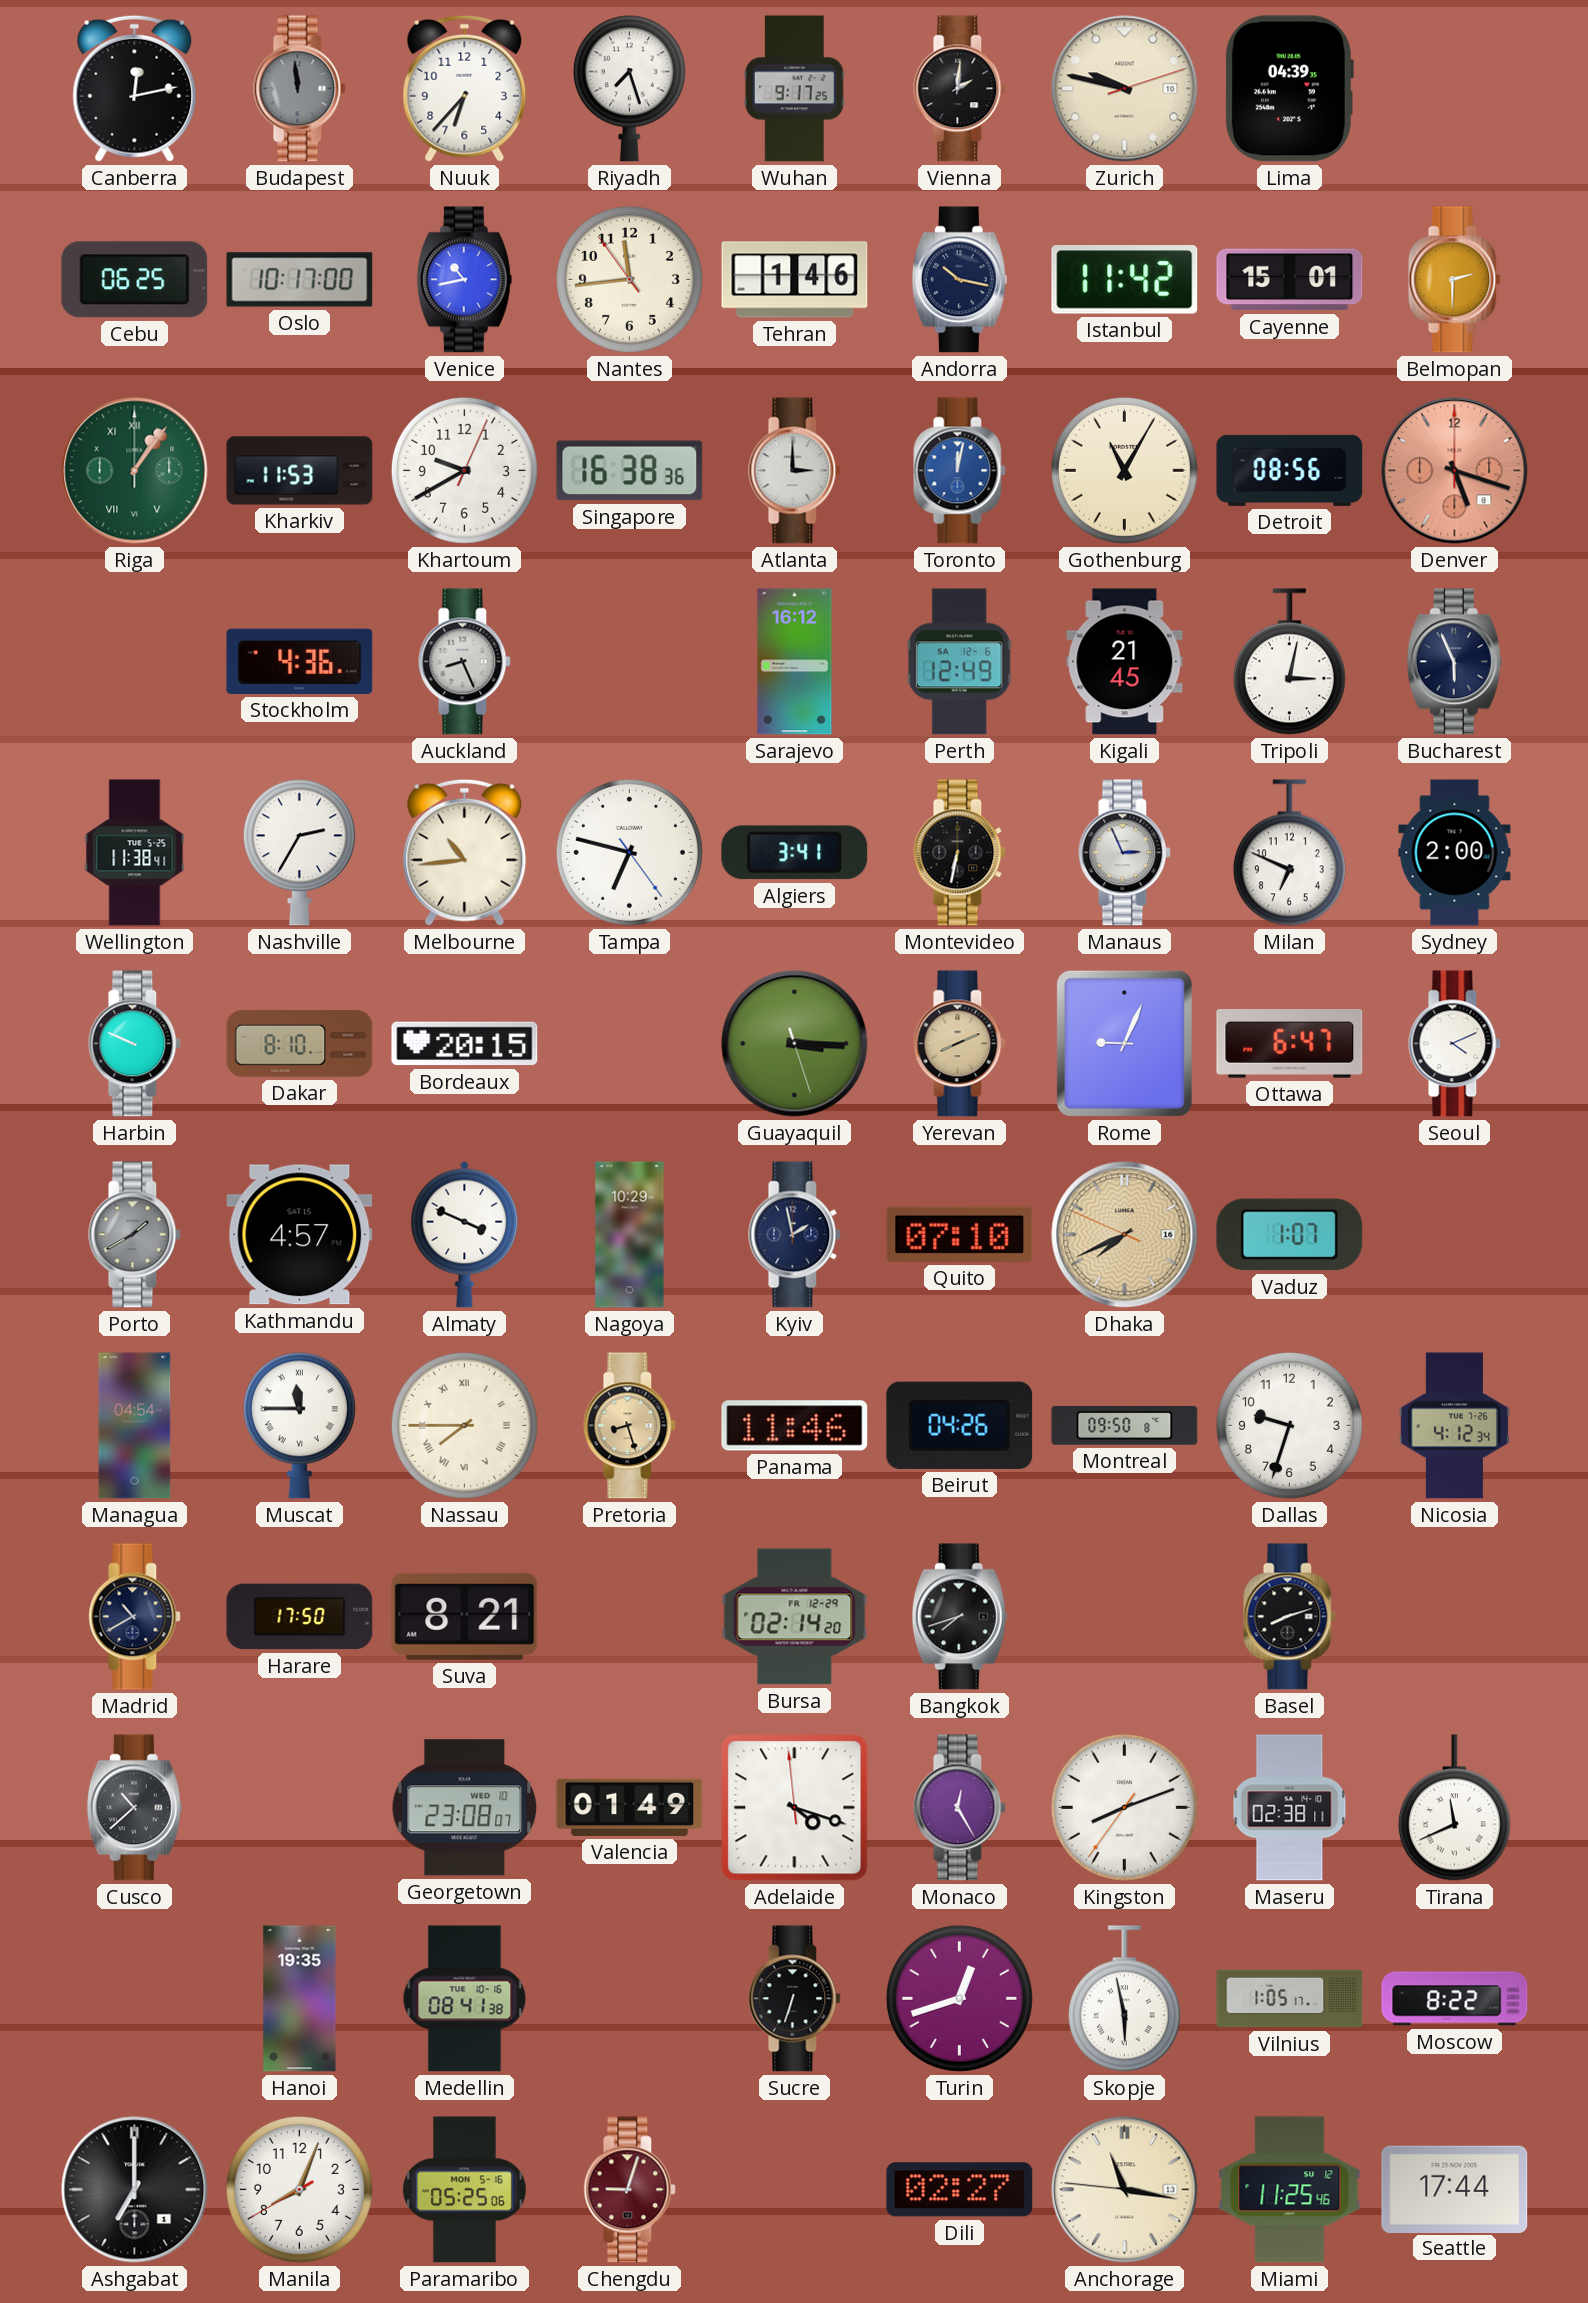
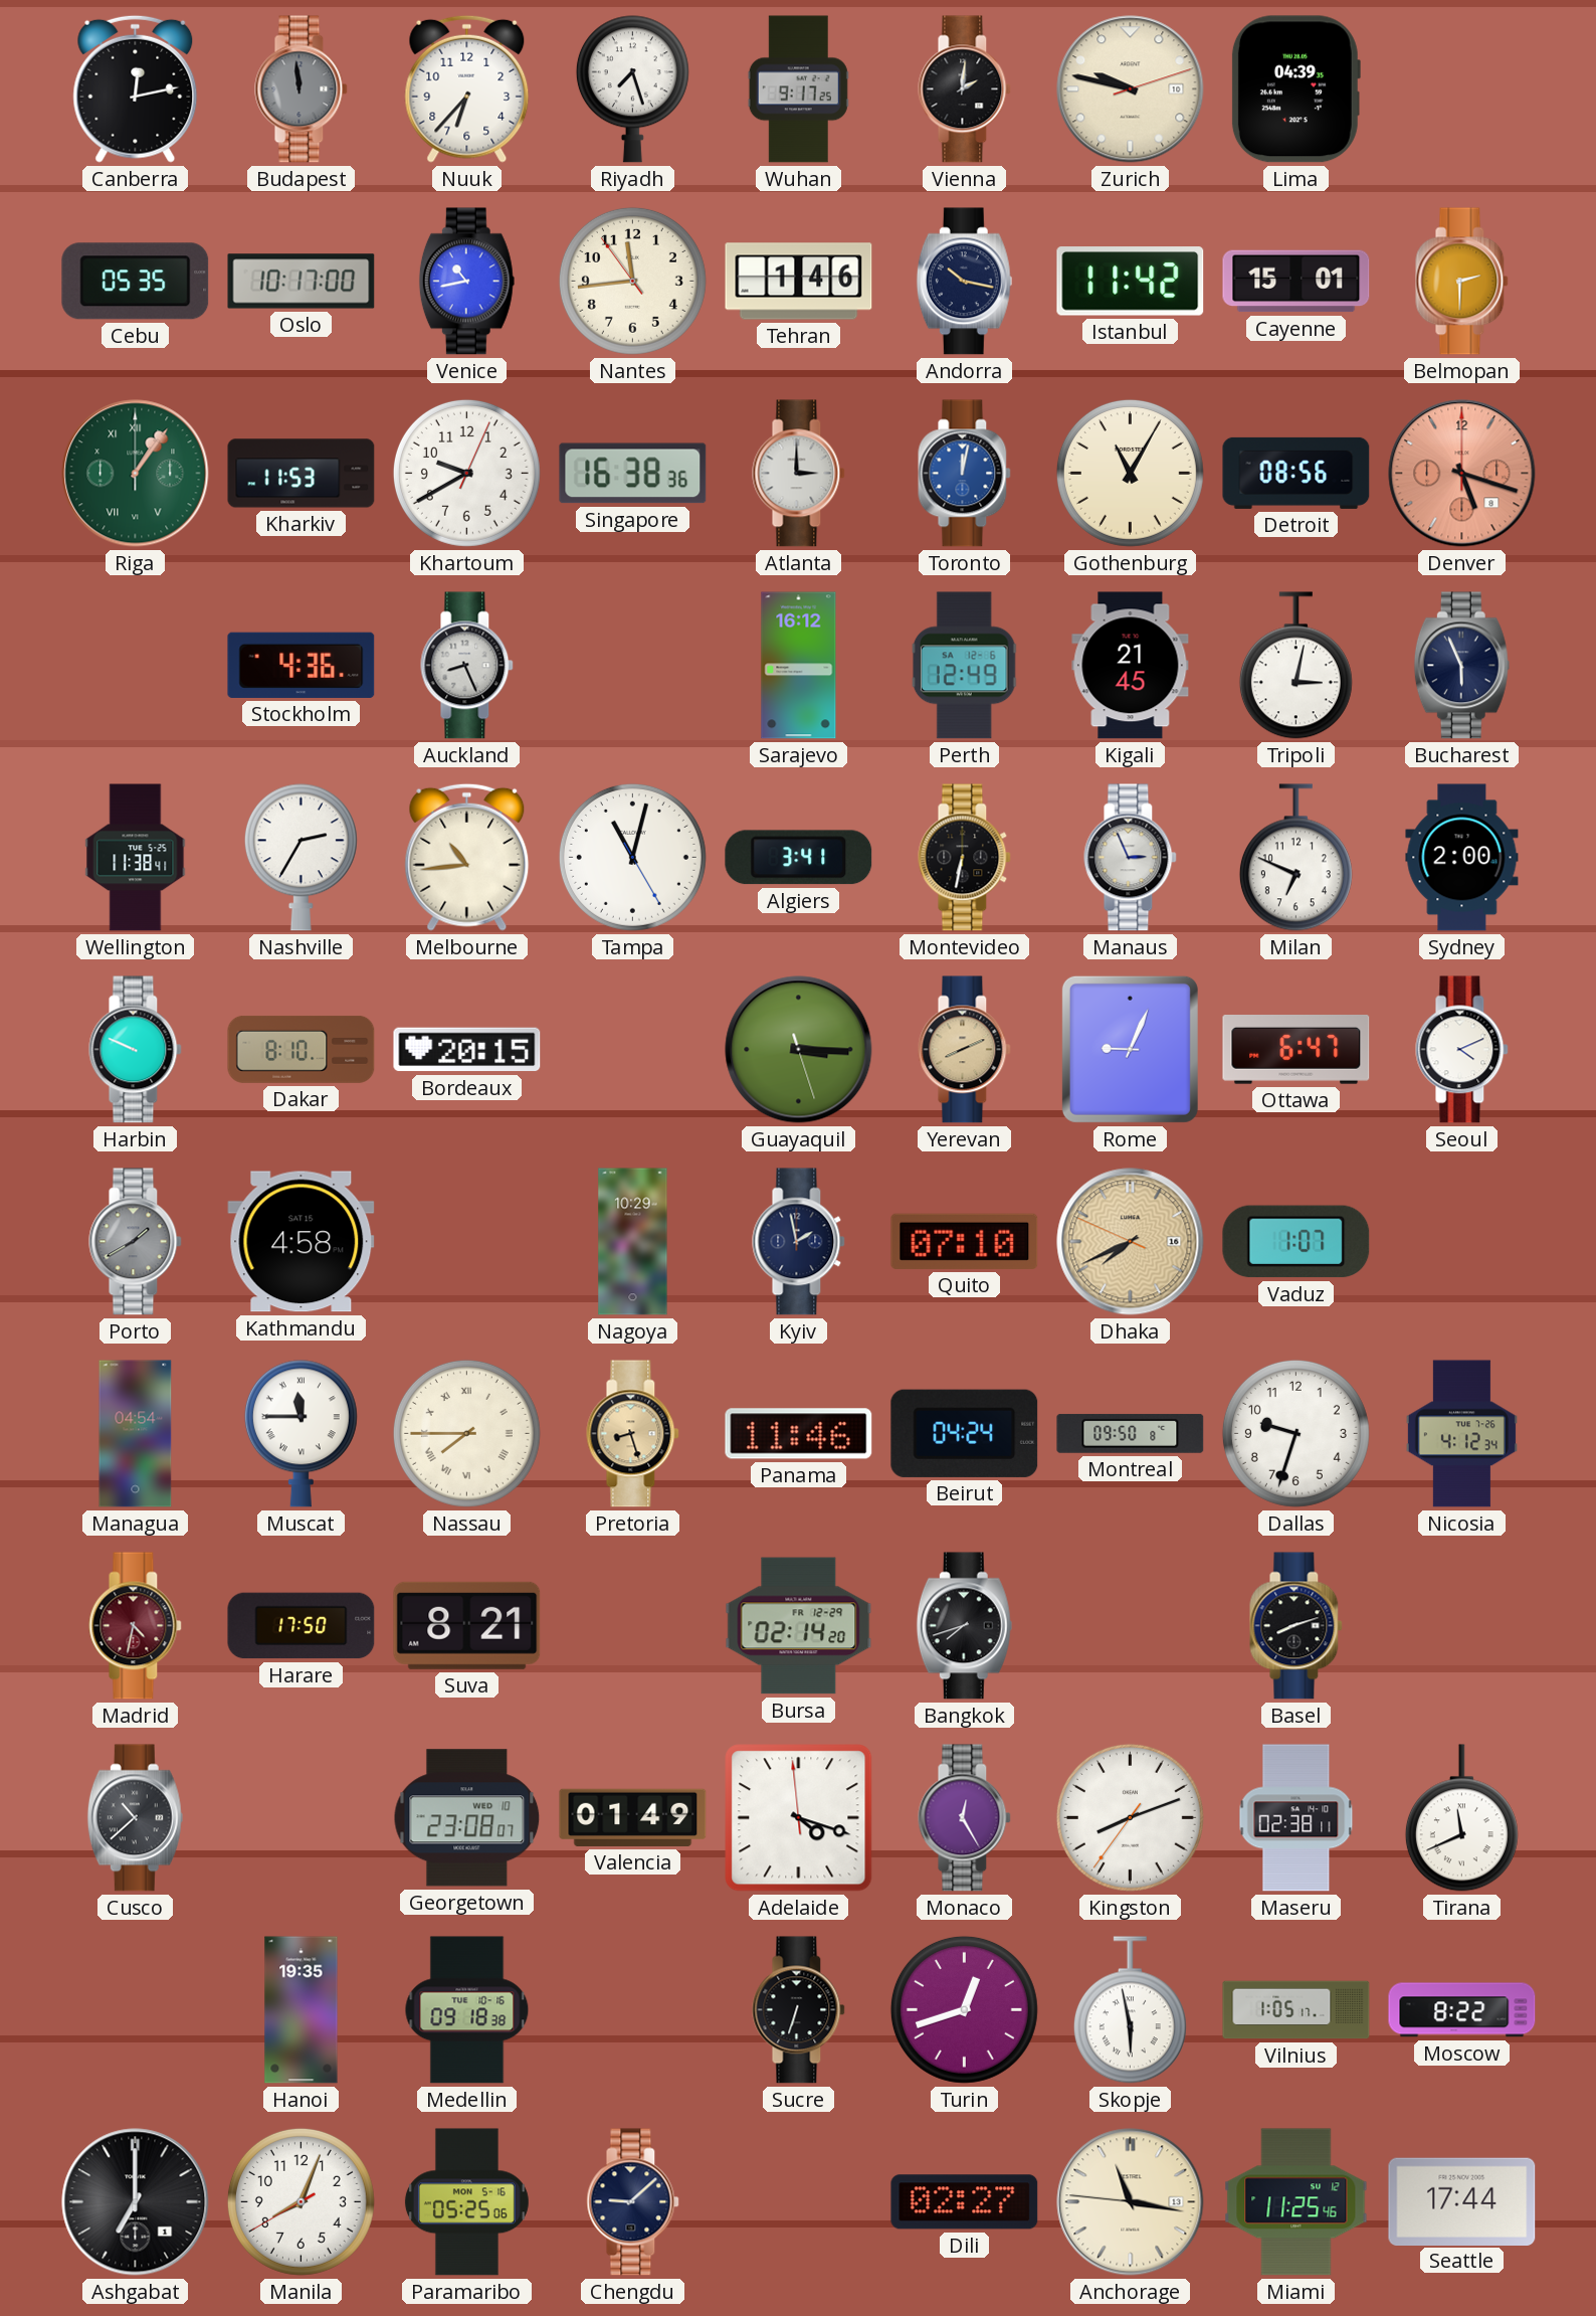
Cebu: 06:25 -> 05:35
Tampa: 6:47 -> 11:02
Kathmandu: 4:57 -> 4:58
Almaty: 3:49 -> none
Beirut: 04:26 -> 04:24
Madrid: 10:40 -> 4:32
Madrid dial: navy -> burgundy
Medellin: 08:41 -> 09:18
Chengdu: 9:03 -> 9:08
Chengdu dial: burgundy -> navy
